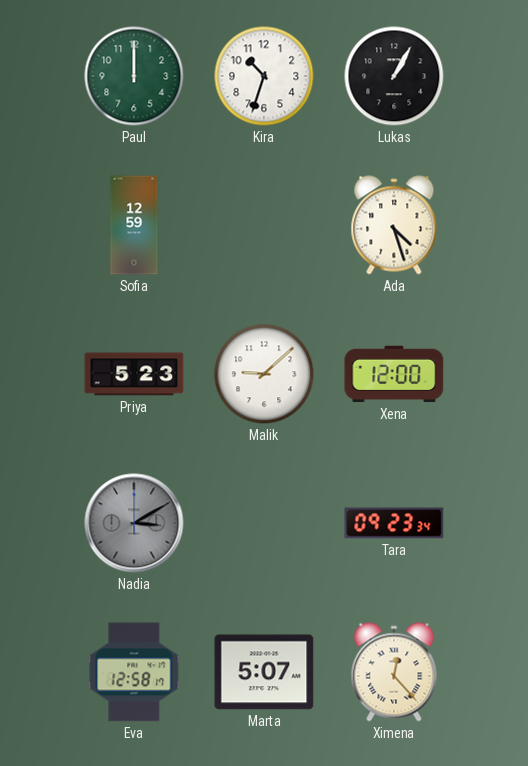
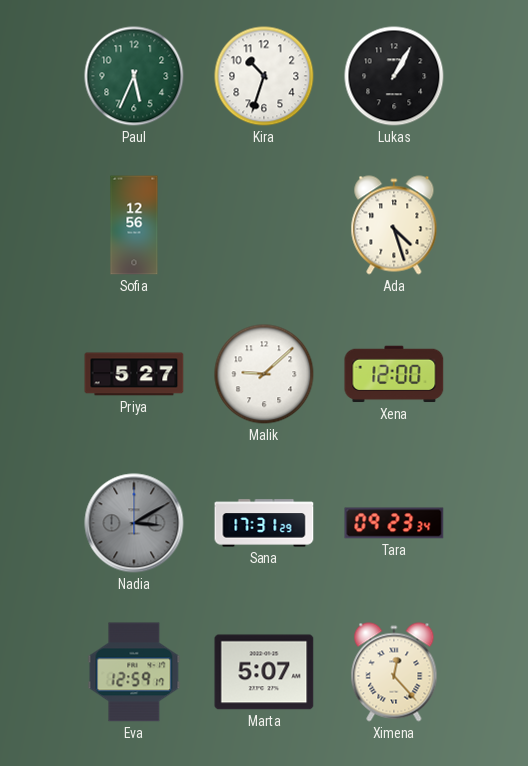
Paul: 12:00 -> 5:34
Sofia: 12:59 -> 12:56
Priya: 5:23 -> 5:27
Sana: none -> 17:31
Eva: 12:58 -> 12:59
